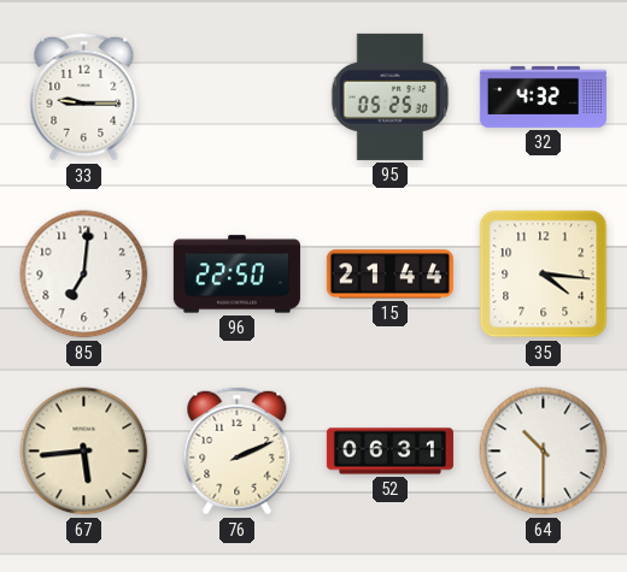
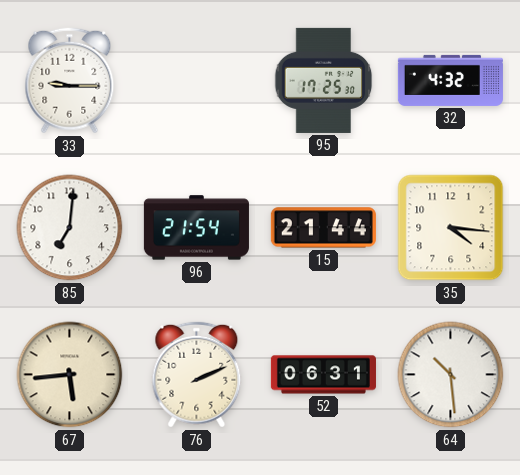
95: 05:25 -> 17:25
96: 22:50 -> 21:54
64: 10:30 -> 10:29
